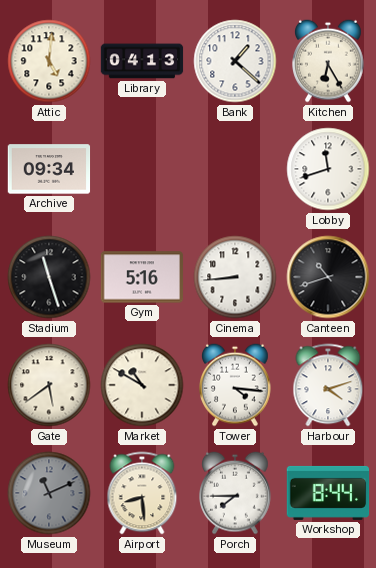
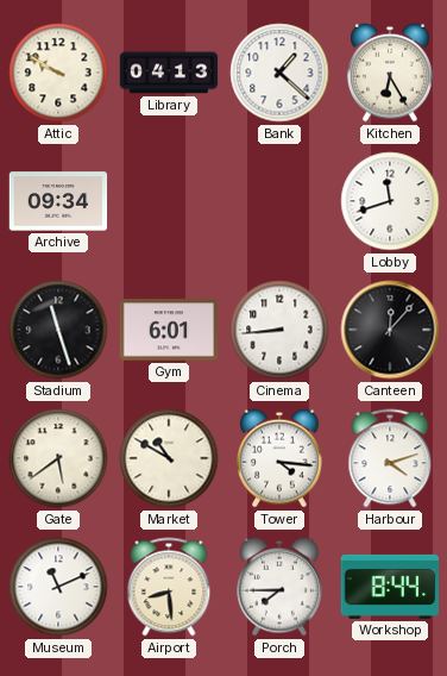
Attic: 5:01 -> 9:50
Gym: 5:16 -> 6:01
Canteen: 10:42 -> 12:07
Museum dial: grey -> white
